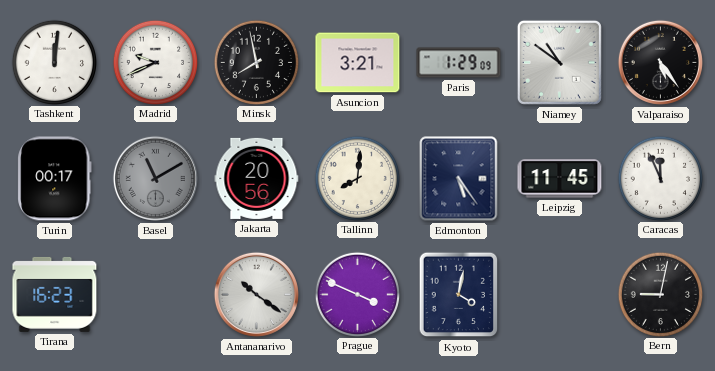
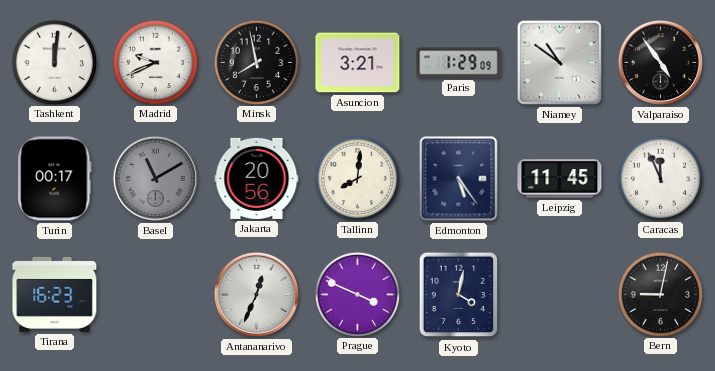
Valparaiso: 5:24 -> 4:54
Antananarivo: 10:21 -> 12:34
